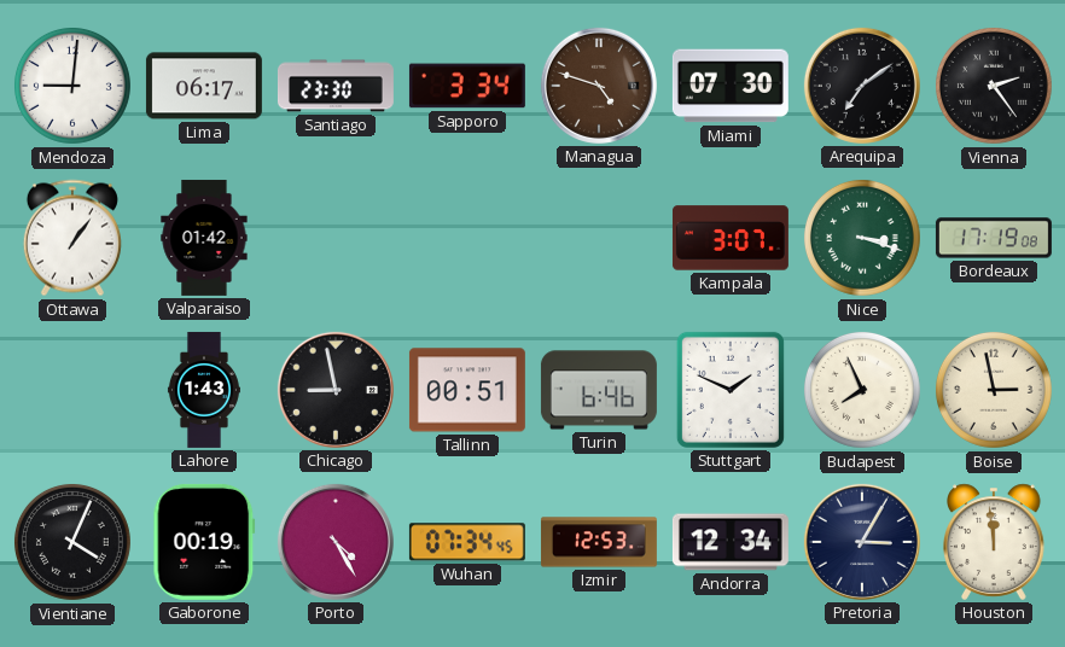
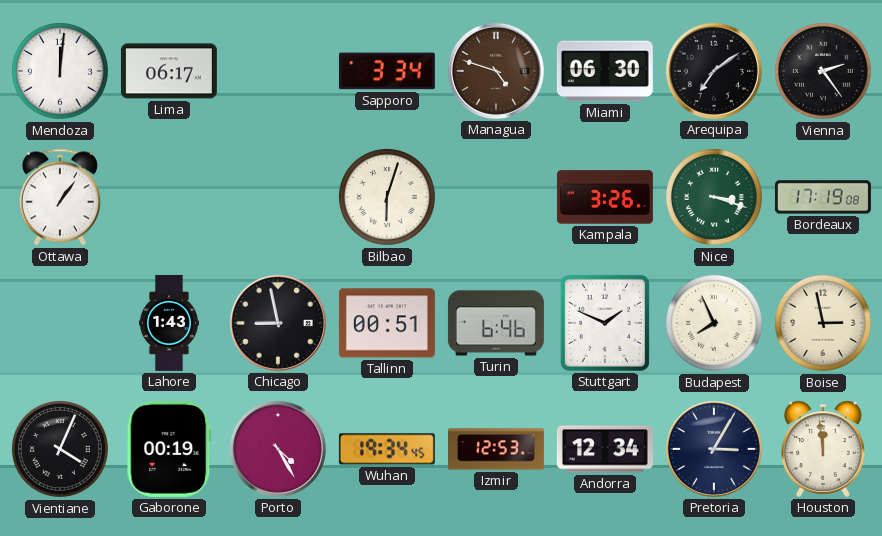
Mendoza: 9:01 -> 12:01
Santiago: 23:30 -> none
Miami: 07:30 -> 06:30
Valparaiso: 01:42 -> none
Bilbao: none -> 6:03
Kampala: 3:07 -> 3:26
Wuhan: 07:34 -> 19:34
